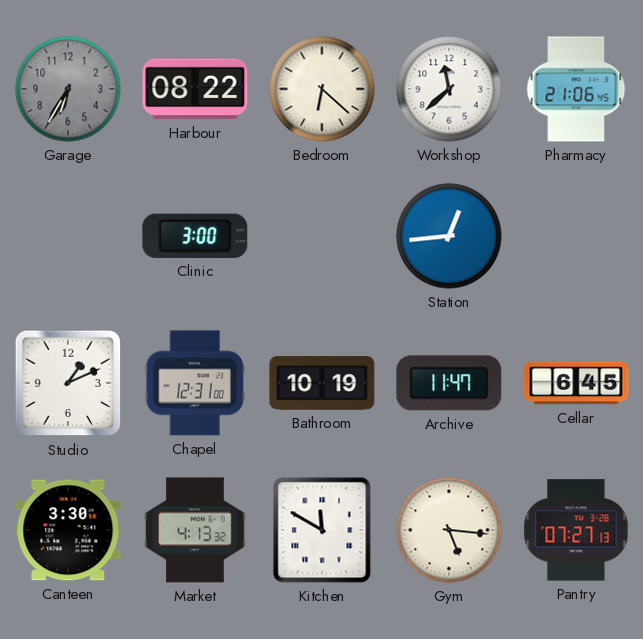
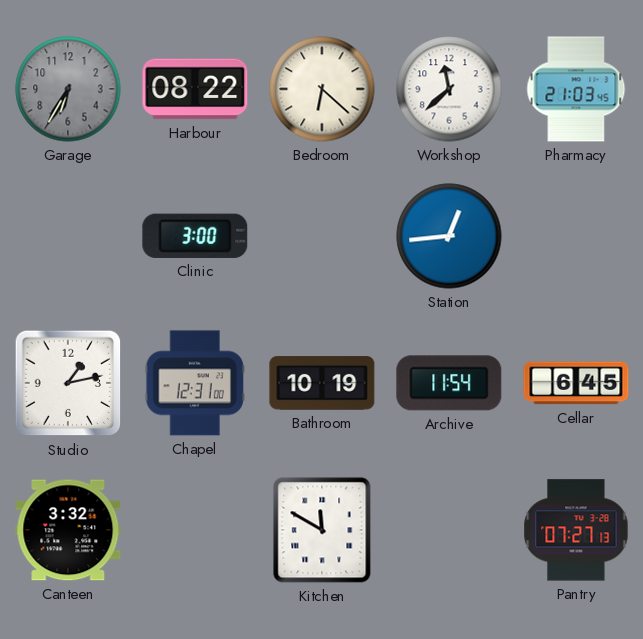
Pharmacy: 21:06 -> 21:03
Studio: 1:11 -> 1:13
Archive: 11:47 -> 11:54
Canteen: 3:30 -> 3:32
Market: 4:13 -> none
Gym: 5:16 -> none
